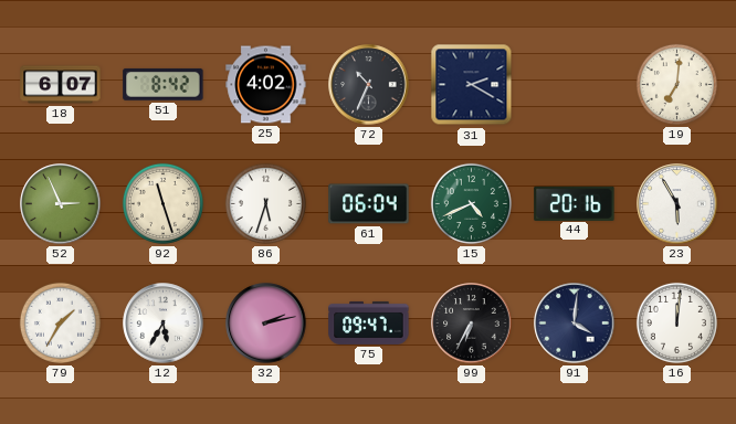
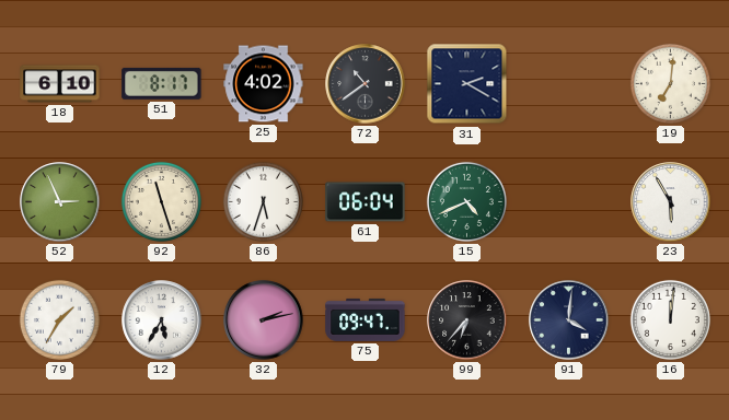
18: 6:07 -> 6:10
51: 8:42 -> 8:17
72: 10:34 -> 10:39
44: 20:16 -> none
99: 6:35 -> 6:37
